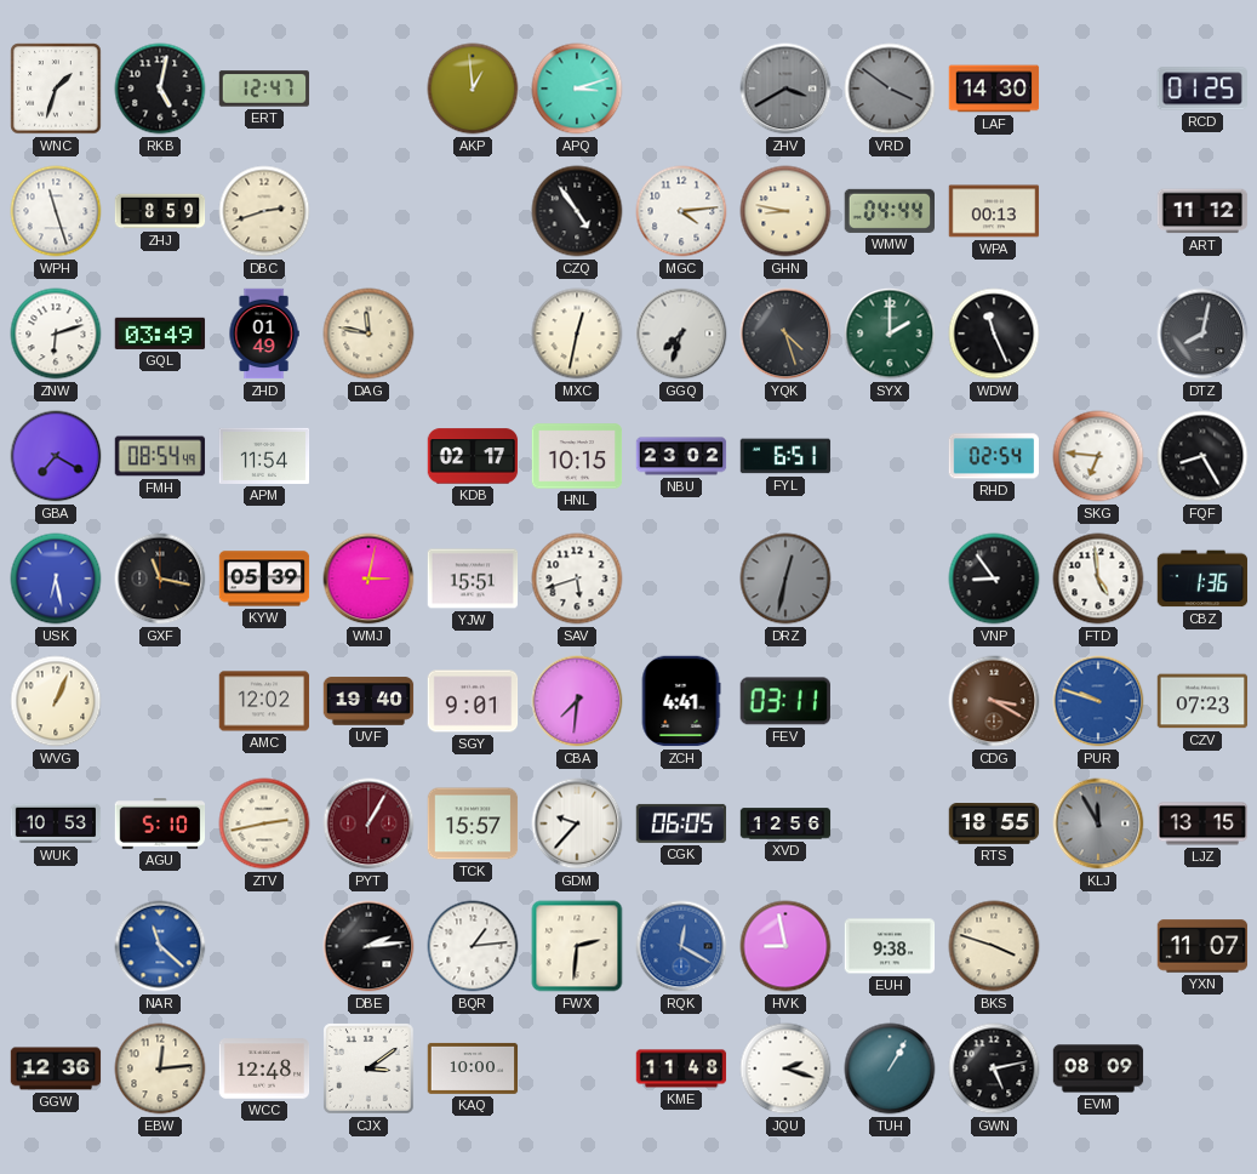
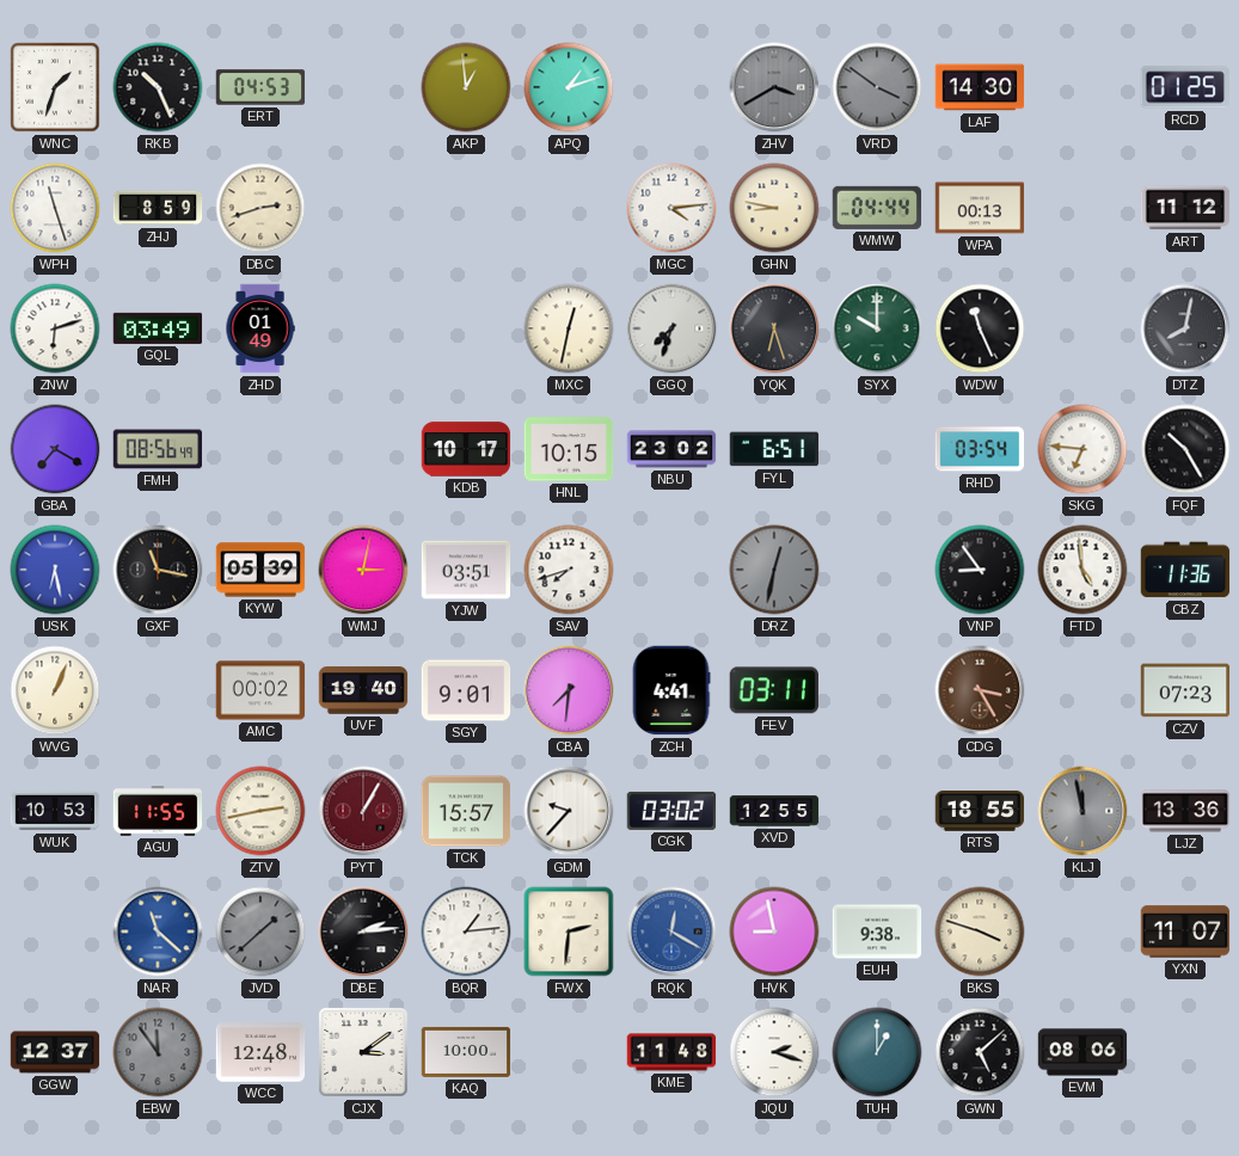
RKB: 5:02 -> 10:26
ERT: 12:47 -> 04:53
APQ: 3:12 -> 1:12
CZQ: 4:54 -> none
DAG: 11:47 -> none
YQK: 4:27 -> 6:27
SYX: 2:00 -> 10:00
FMH: 08:54 -> 08:56
APM: 11:54 -> none
KDB: 02:17 -> 10:17
RHD: 02:54 -> 03:54
FQF: 8:25 -> 10:25
YJW: 15:51 -> 03:51
SAV: 5:42 -> 7:42
CBZ: 1:36 -> 11:36
AMC: 12:02 -> 00:02
CDG: 3:20 -> 3:25
PUR: 9:48 -> none
AGU: 5:10 -> 11:55
CGK: 06:05 -> 03:02
XVD: 12:56 -> 12:55
KLJ: 11:55 -> 11:58
LJZ: 13:15 -> 13:36
JVD: none -> 1:38
GGW: 12:36 -> 12:37
EBW: 12:14 -> 11:54
EBW dial: cream -> grey
TUH: 1:05 -> 1:00
GWN: 5:13 -> 5:08
EVM: 08:09 -> 08:06
